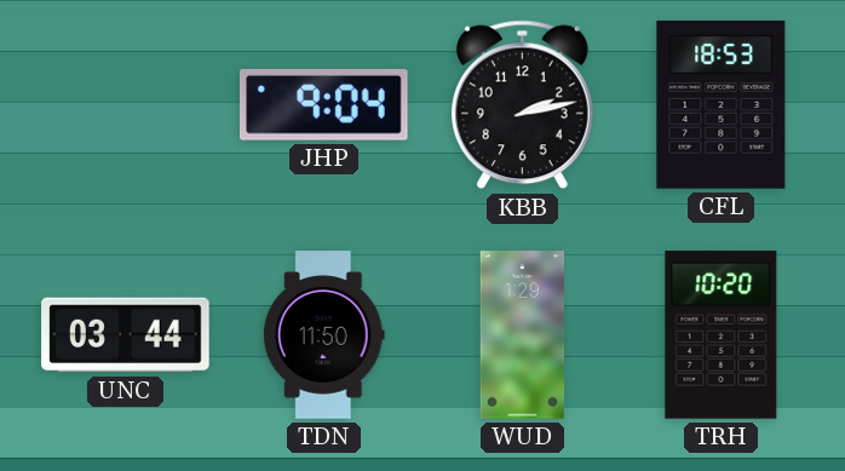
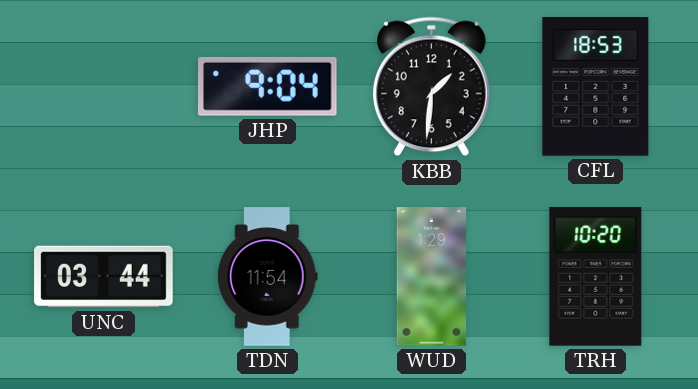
KBB: 2:13 -> 1:31
TDN: 11:50 -> 11:54
